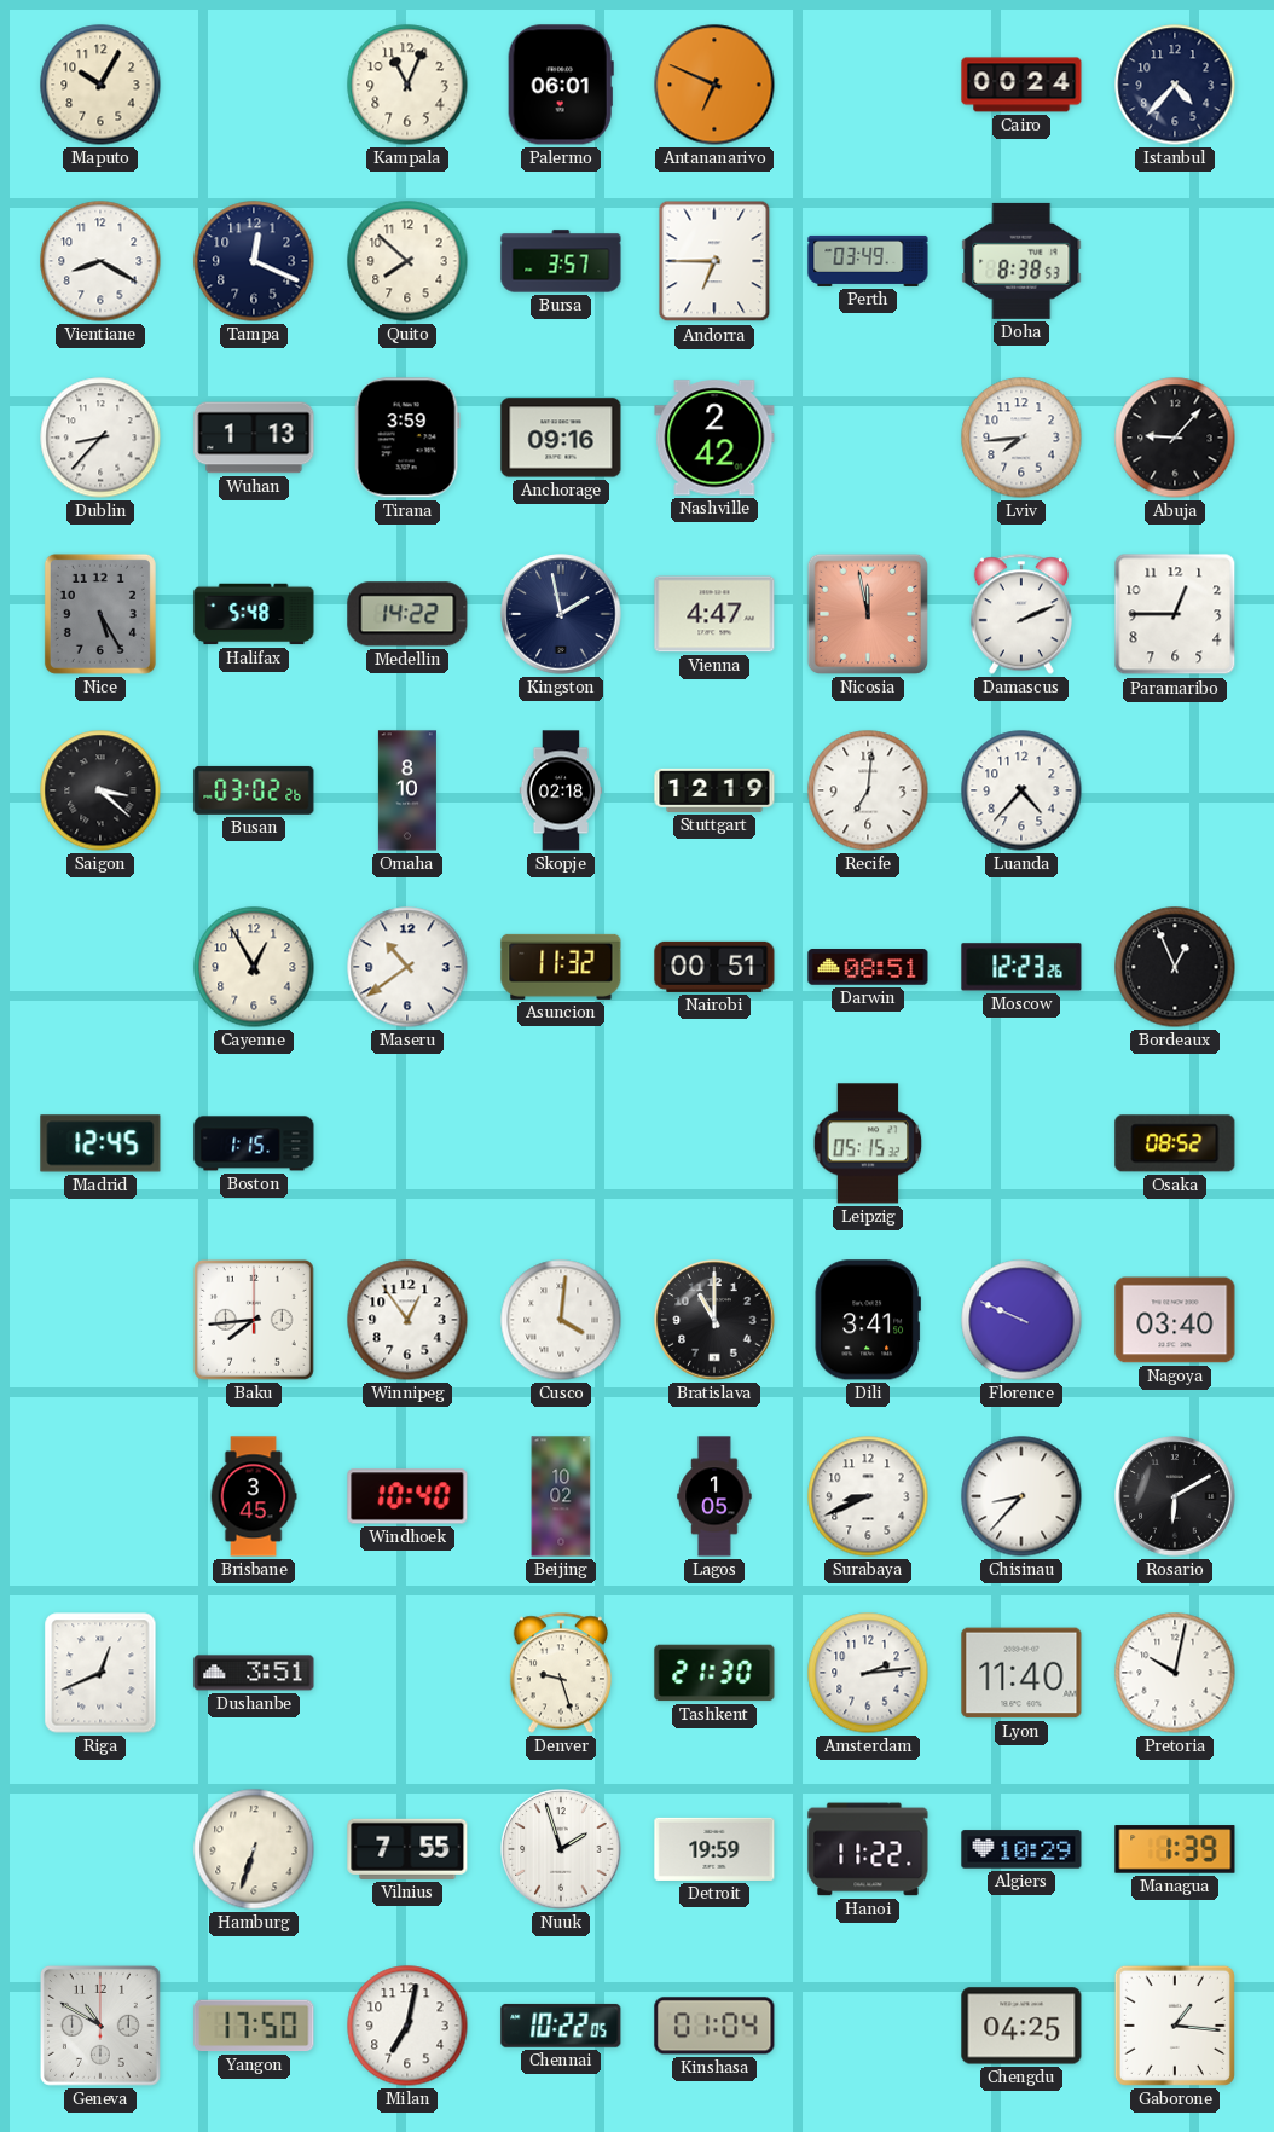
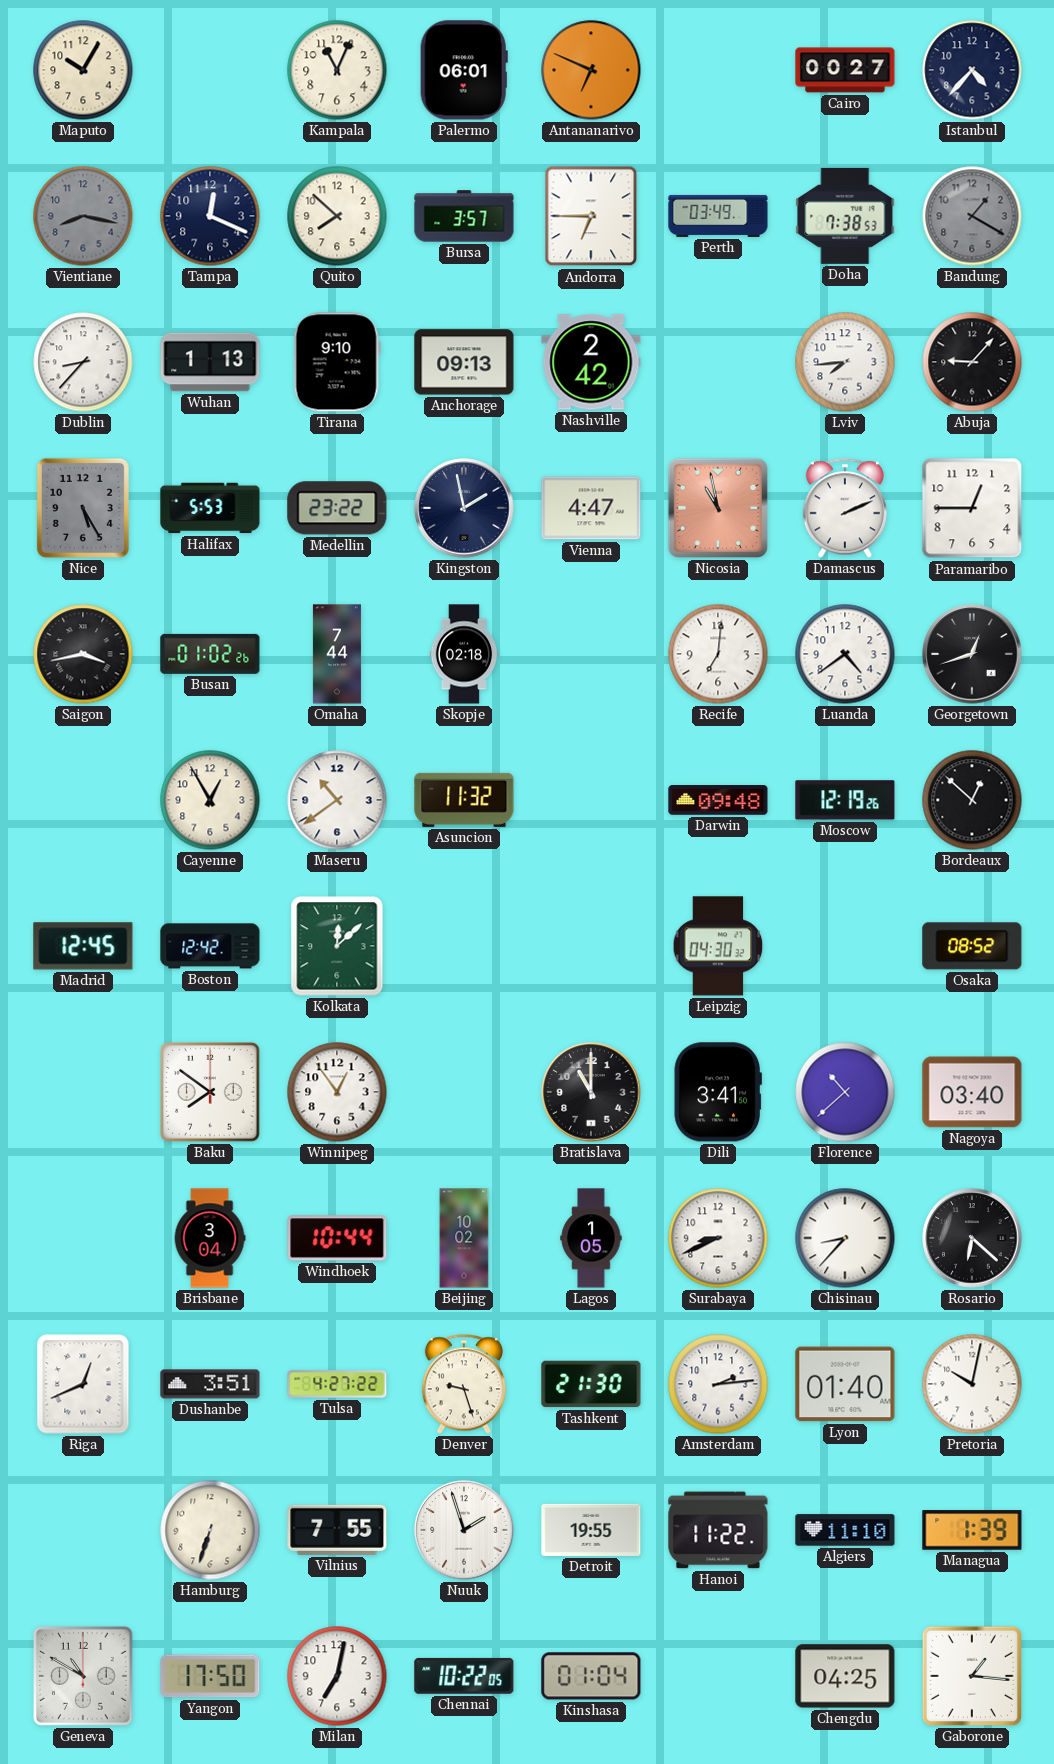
Cairo: 00:24 -> 00:27
Vientiane: 8:20 -> 8:17
Vientiane dial: white -> grey
Doha: 8:38 -> 7:38
Bandung: none -> 1:20
Tirana: 3:59 -> 9:10
Anchorage: 09:16 -> 09:13
Halifax: 5:48 -> 5:53
Medellin: 14:22 -> 23:22
Nicosia: 11:58 -> 10:58
Saigon: 3:22 -> 3:43
Busan: 03:02 -> 01:02
Omaha: 8:10 -> 7:44
Stuttgart: 12:19 -> none
Luanda: 4:37 -> 4:39
Georgetown: none -> 12:42
Nairobi: 00:51 -> none
Darwin: 08:51 -> 09:48
Moscow: 12:23 -> 12:19
Bordeaux: 12:56 -> 12:52
Boston: 1:15 -> 12:42
Kolkata: none -> 12:08
Leipzig: 05:15 -> 04:30
Baku: 7:44 -> 7:51
Cusco: 4:01 -> none
Florence: 9:49 -> 10:38
Brisbane: 3:45 -> 3:04
Windhoek: 10:40 -> 10:44
Rosario: 6:10 -> 6:22
Tulsa: none -> 4:27
Lyon: 11:40 -> 01:40
Detroit: 19:59 -> 19:55
Algiers: 10:29 -> 11:10
